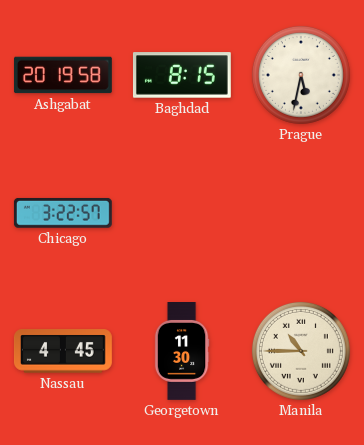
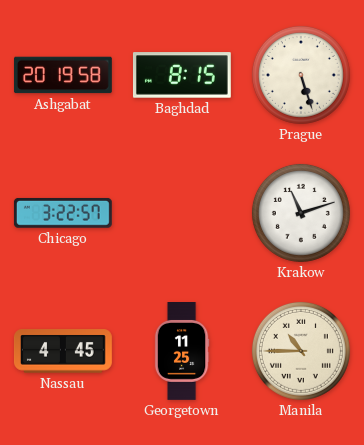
Prague: 5:32 -> 5:27
Krakow: none -> 11:12
Georgetown: 11:30 -> 11:25
